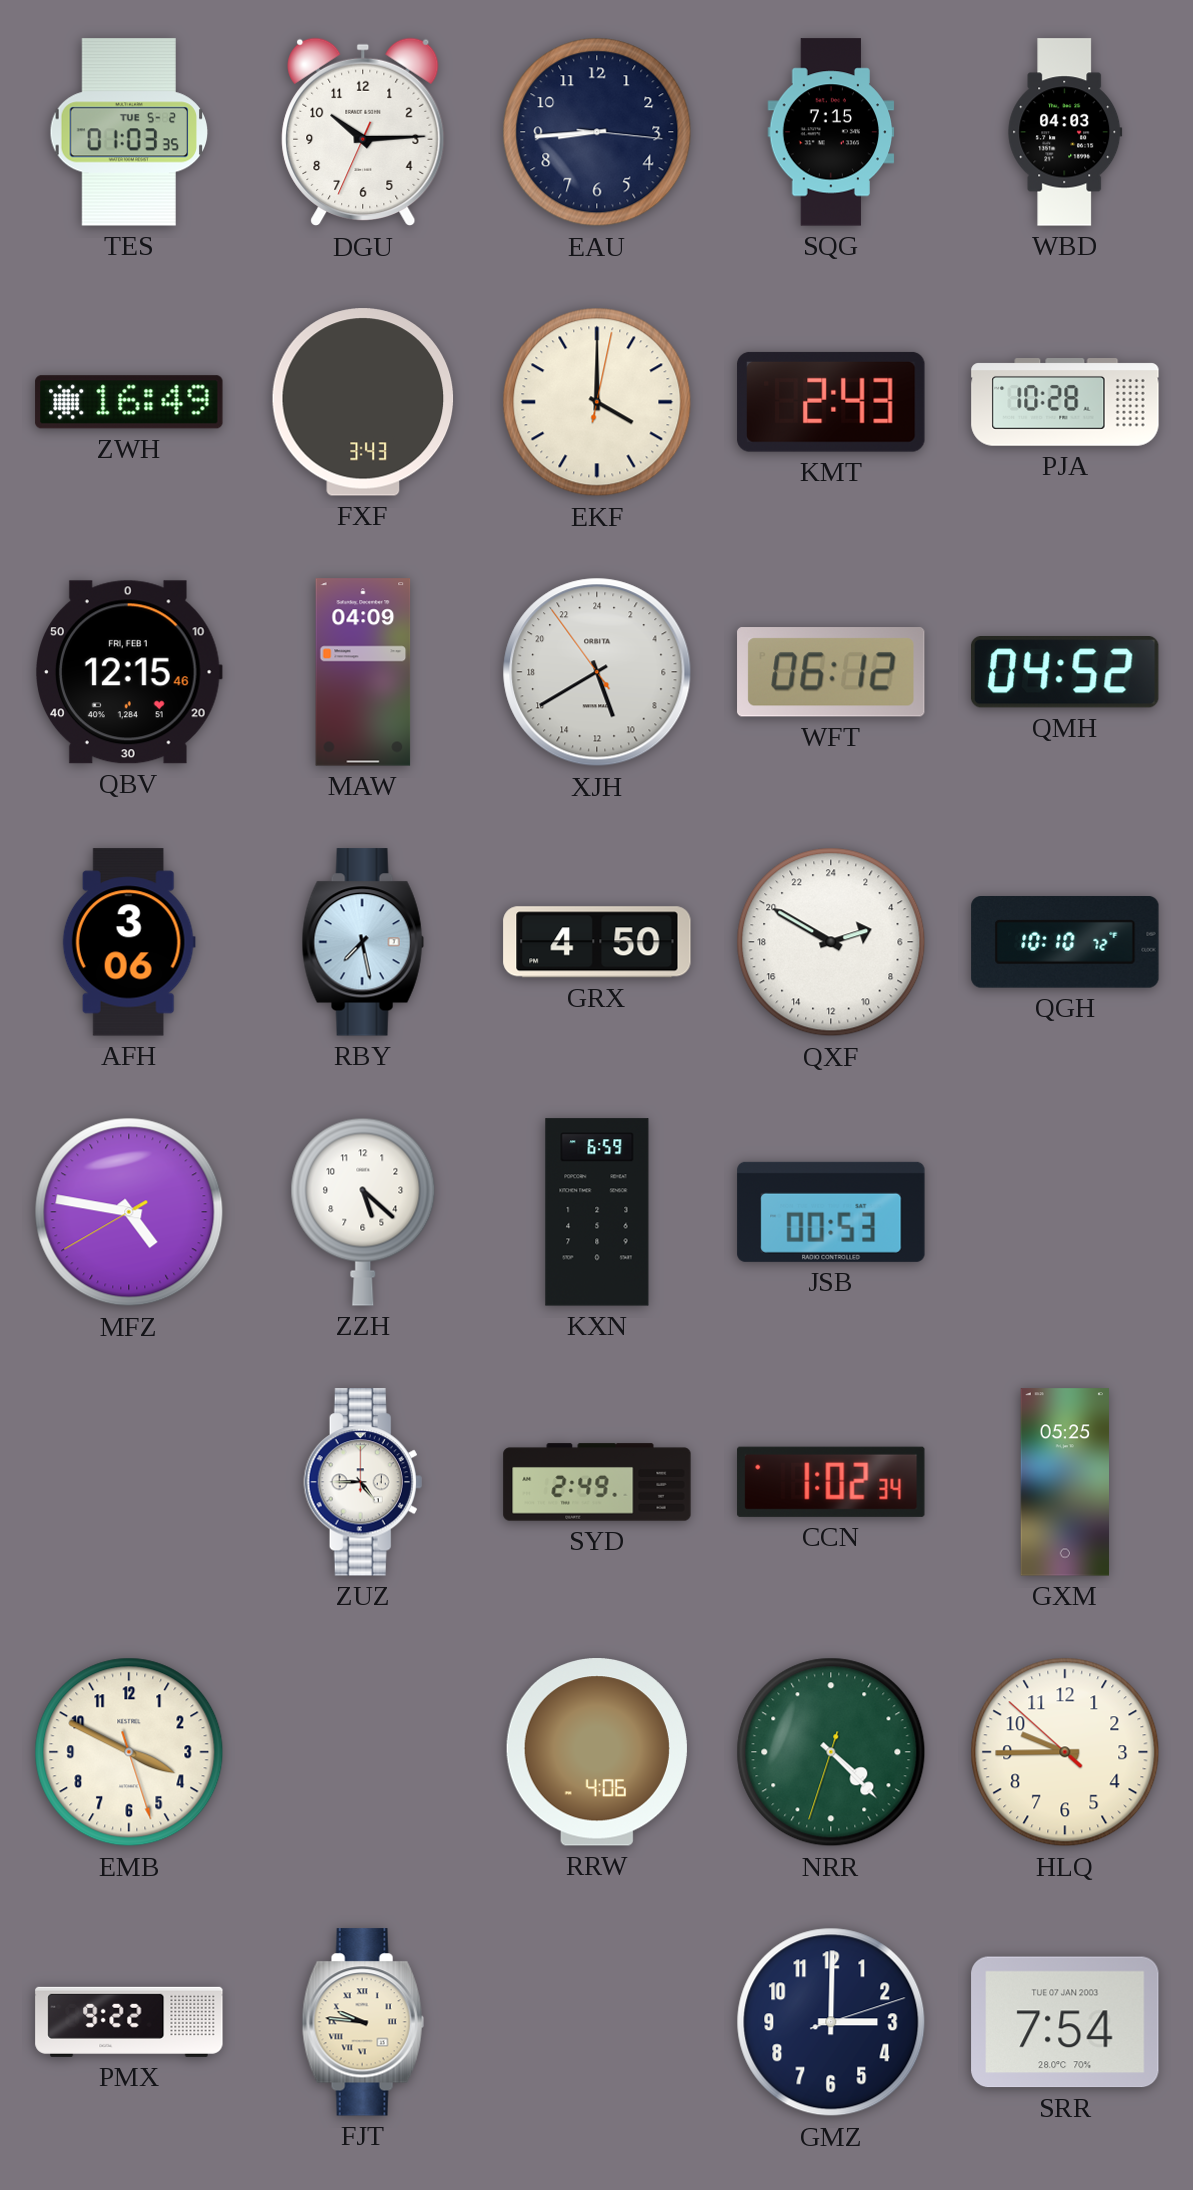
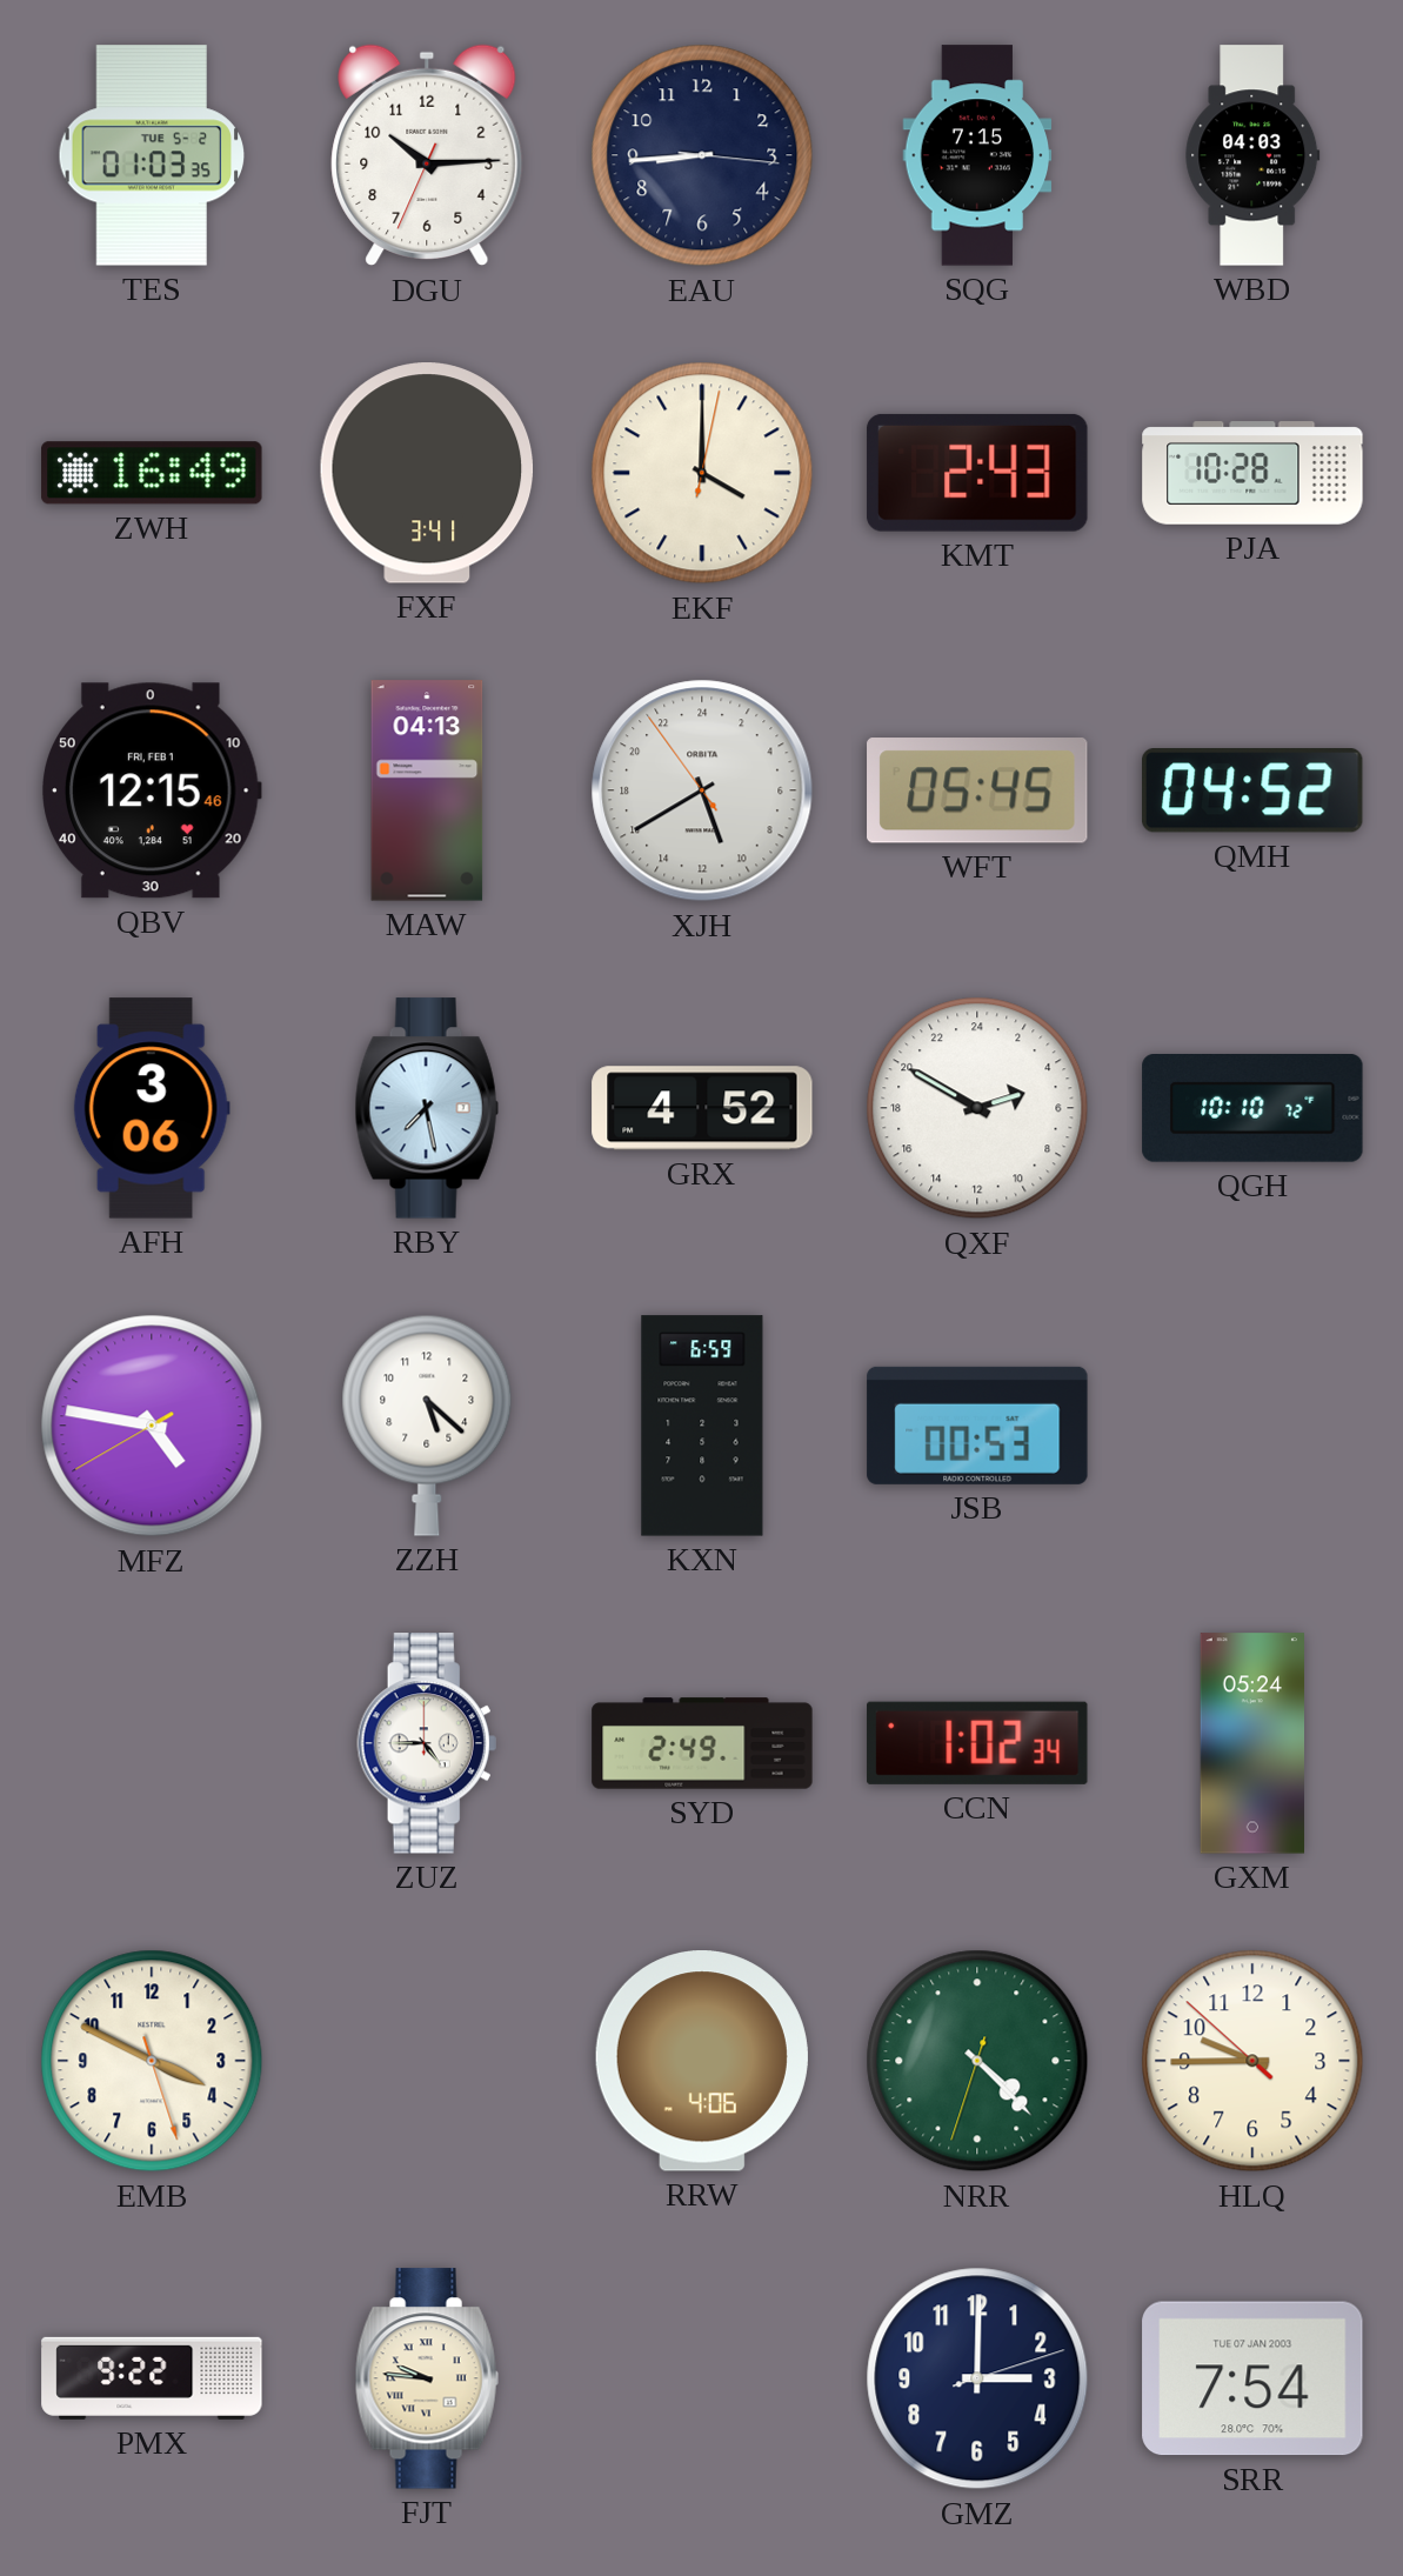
FXF: 3:43 -> 3:41
MAW: 04:09 -> 04:13
WFT: 06:12 -> 05:45
GRX: 4:50 -> 4:52
GXM: 05:25 -> 05:24
